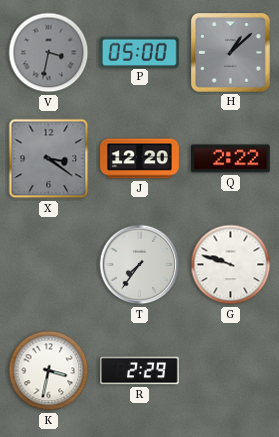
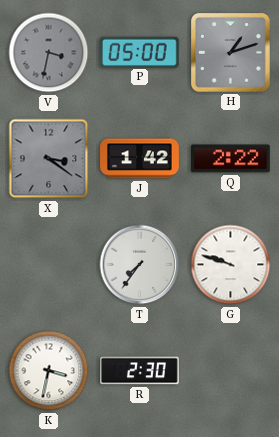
H: 1:08 -> 1:12
J: 12:20 -> 1:42
R: 2:29 -> 2:30
